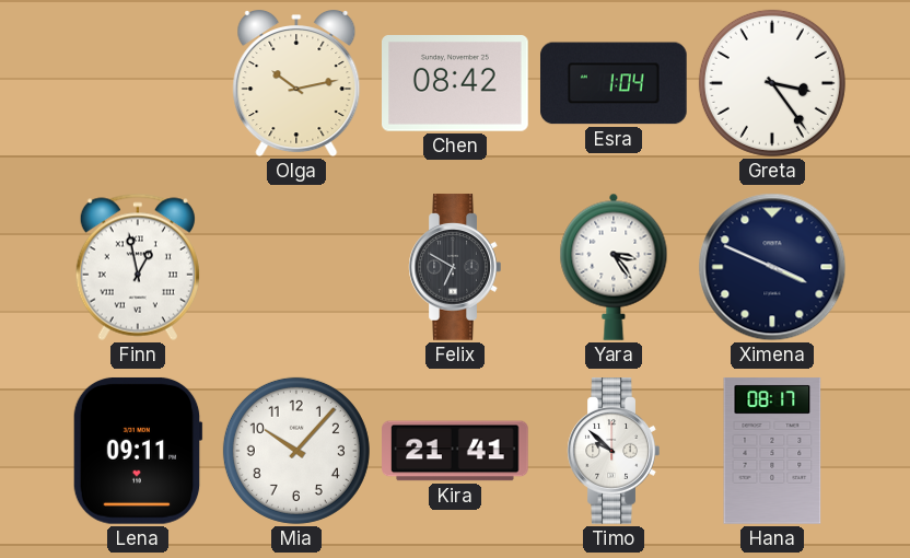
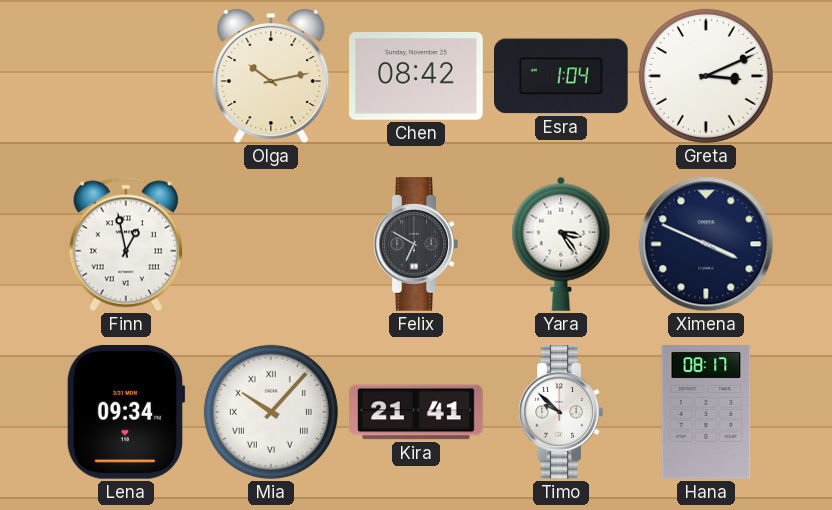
Greta: 3:24 -> 3:11
Lena: 09:11 -> 09:34
Mia numerals: Arabic -> Roman
